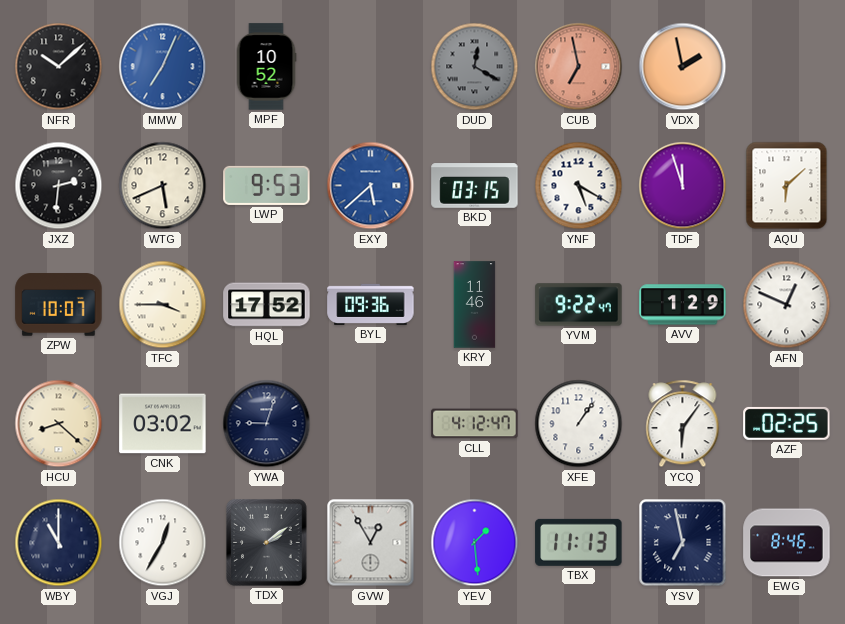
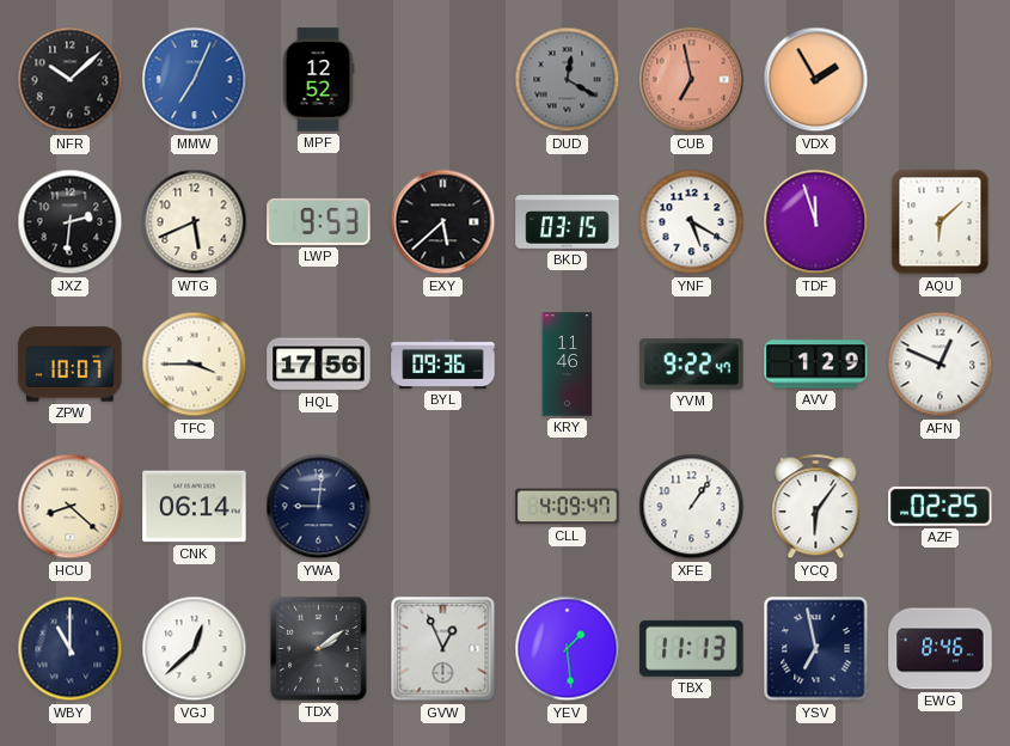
MPF: 10:52 -> 12:52
VDX: 1:58 -> 1:55
EXY dial: blue -> black
HQL: 17:52 -> 17:56
CNK: 03:02 -> 06:14
YWA: 9:03 -> 9:01
CLL: 4:12 -> 4:09
VGJ: 12:35 -> 12:38
GVW: 12:55 -> 12:56
